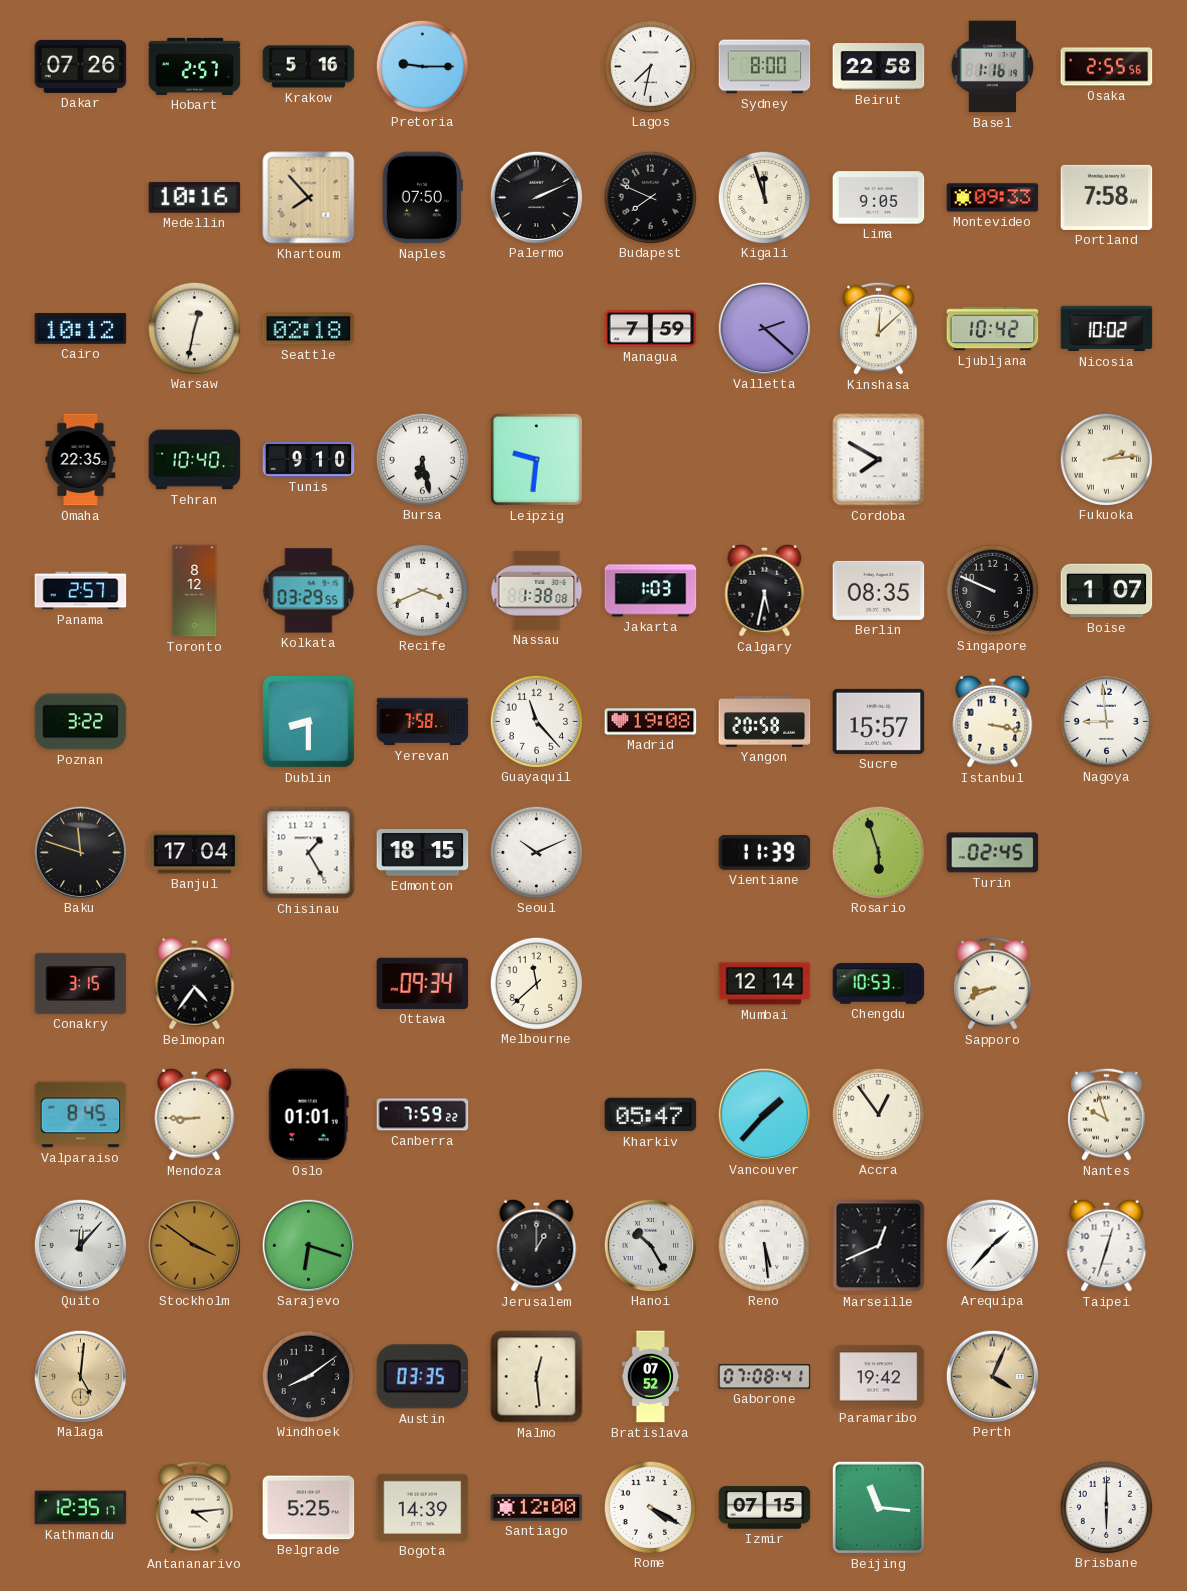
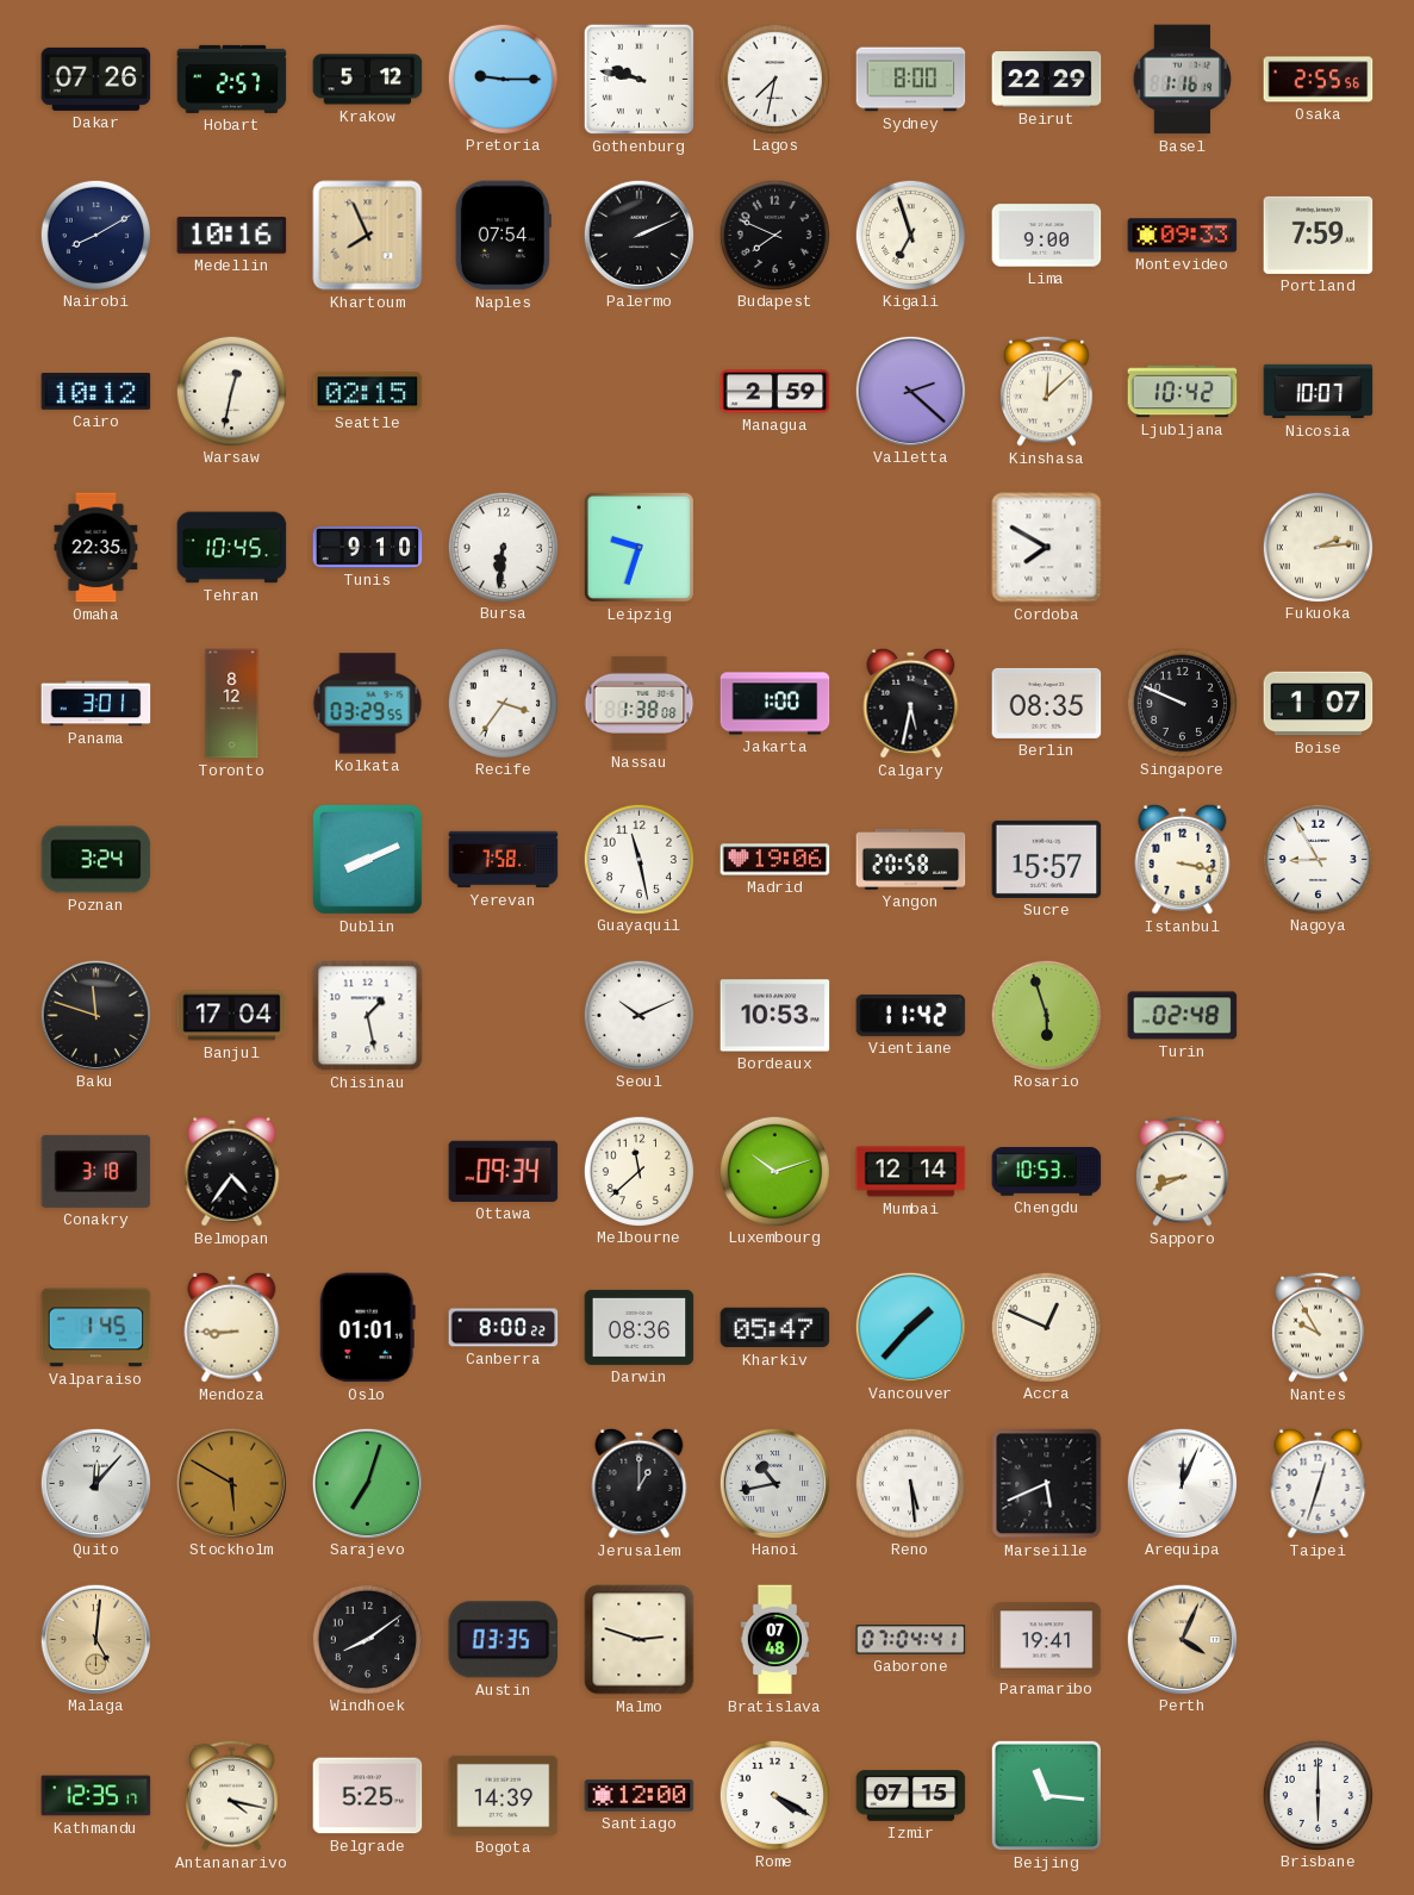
Krakow: 5:16 -> 5:12
Gothenburg: none -> 9:47
Beirut: 22:58 -> 22:29
Nairobi: none -> 8:10
Khartoum: 7:53 -> 7:56
Naples: 07:50 -> 07:54
Kigali: 11:57 -> 6:57
Lima: 9:05 -> 9:00
Portland: 7:58 -> 7:59
Seattle: 02:18 -> 02:15
Managua: 7:59 -> 2:59
Nicosia: 10:02 -> 10:07
Tehran: 10:40 -> 10:45
Bursa: 6:28 -> 6:31
Leipzig: 9:31 -> 9:33
Panama: 2:57 -> 3:01
Recife: 3:41 -> 3:36
Jakarta: 1:03 -> 1:00
Poznan: 3:22 -> 3:24
Dublin: 8:30 -> 8:11
Guayaquil: 11:23 -> 11:28
Madrid: 19:08 -> 19:06
Nagoya: 8:59 -> 8:55
Chisinau: 1:25 -> 1:28
Edmonton: 18:15 -> none
Bordeaux: none -> 10:53
Vientiane: 11:39 -> 11:42
Turin: 02:45 -> 02:48
Conakry: 3:15 -> 3:18
Luxembourg: none -> 10:12
Valparaiso: 8:45 -> 1:45
Canberra: 7:59 -> 8:00
Darwin: none -> 08:36
Accra: 12:54 -> 12:49
Nantes: 9:57 -> 9:55
Stockholm: 3:51 -> 5:50
Sarajevo: 6:18 -> 7:03
Hanoi: 10:25 -> 10:43
Marseille: 12:41 -> 5:41
Arequipa: 1:37 -> 12:04
Malmo: 12:29 -> 2:48
Bratislava: 07:52 -> 07:48
Gaborone: 07:08 -> 07:04
Paramaribo: 19:42 -> 19:41
Antananarivo: 4:14 -> 4:17
